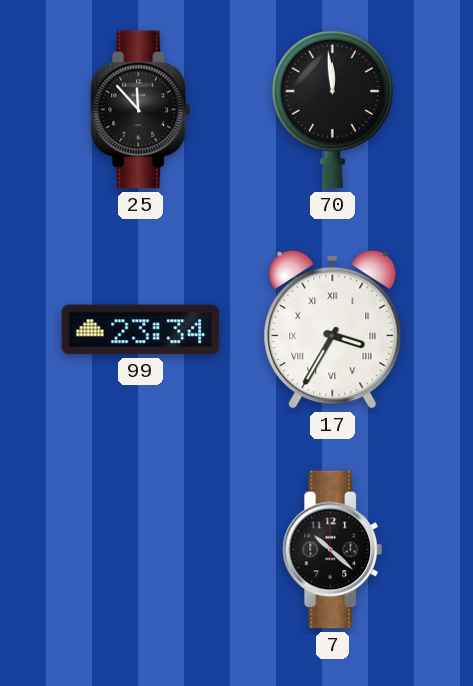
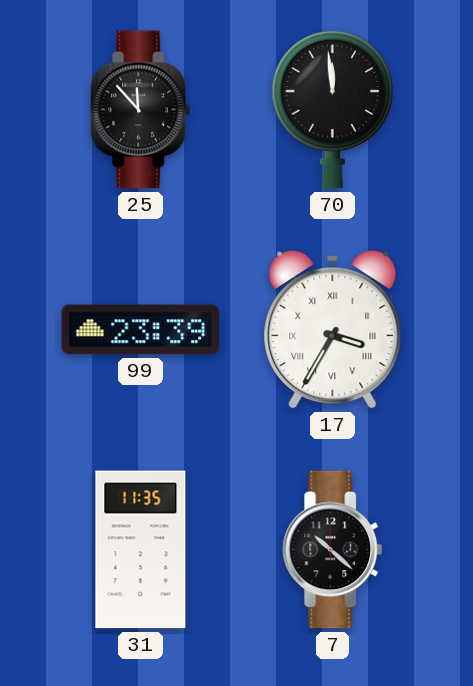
99: 23:34 -> 23:39
31: none -> 11:35
